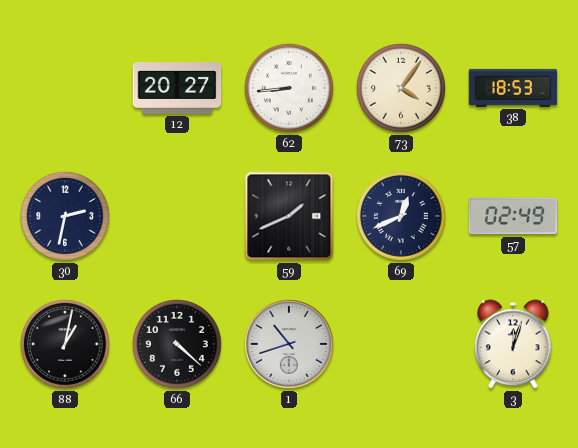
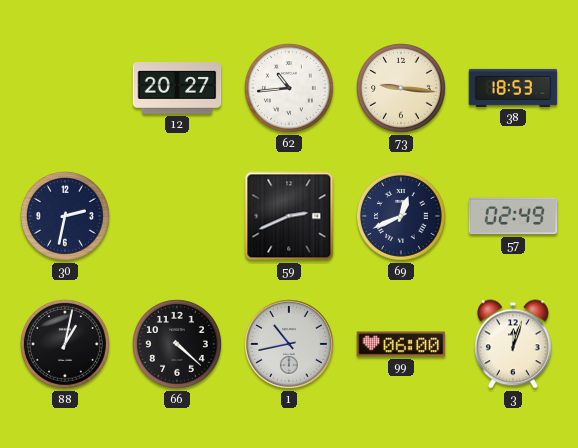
62: 8:44 -> 10:44
73: 4:06 -> 9:16
59: 1:41 -> 2:41
1: 10:42 -> 10:43
99: none -> 06:00
